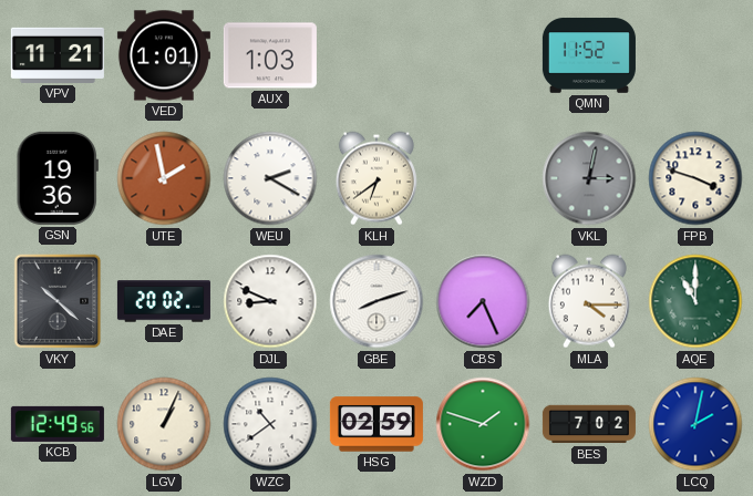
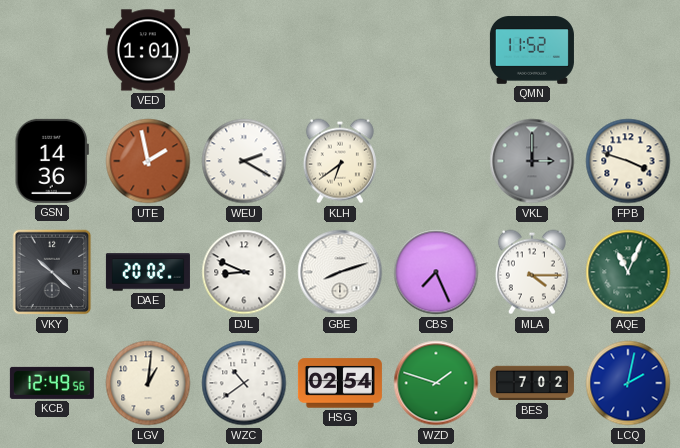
VPV: 11:21 -> none
AUX: 1:03 -> none
GSN: 19:36 -> 14:36
VKL: 3:02 -> 3:00
AQE: 11:00 -> 11:04
LGV: 1:04 -> 1:01
HSG: 02:59 -> 02:54
